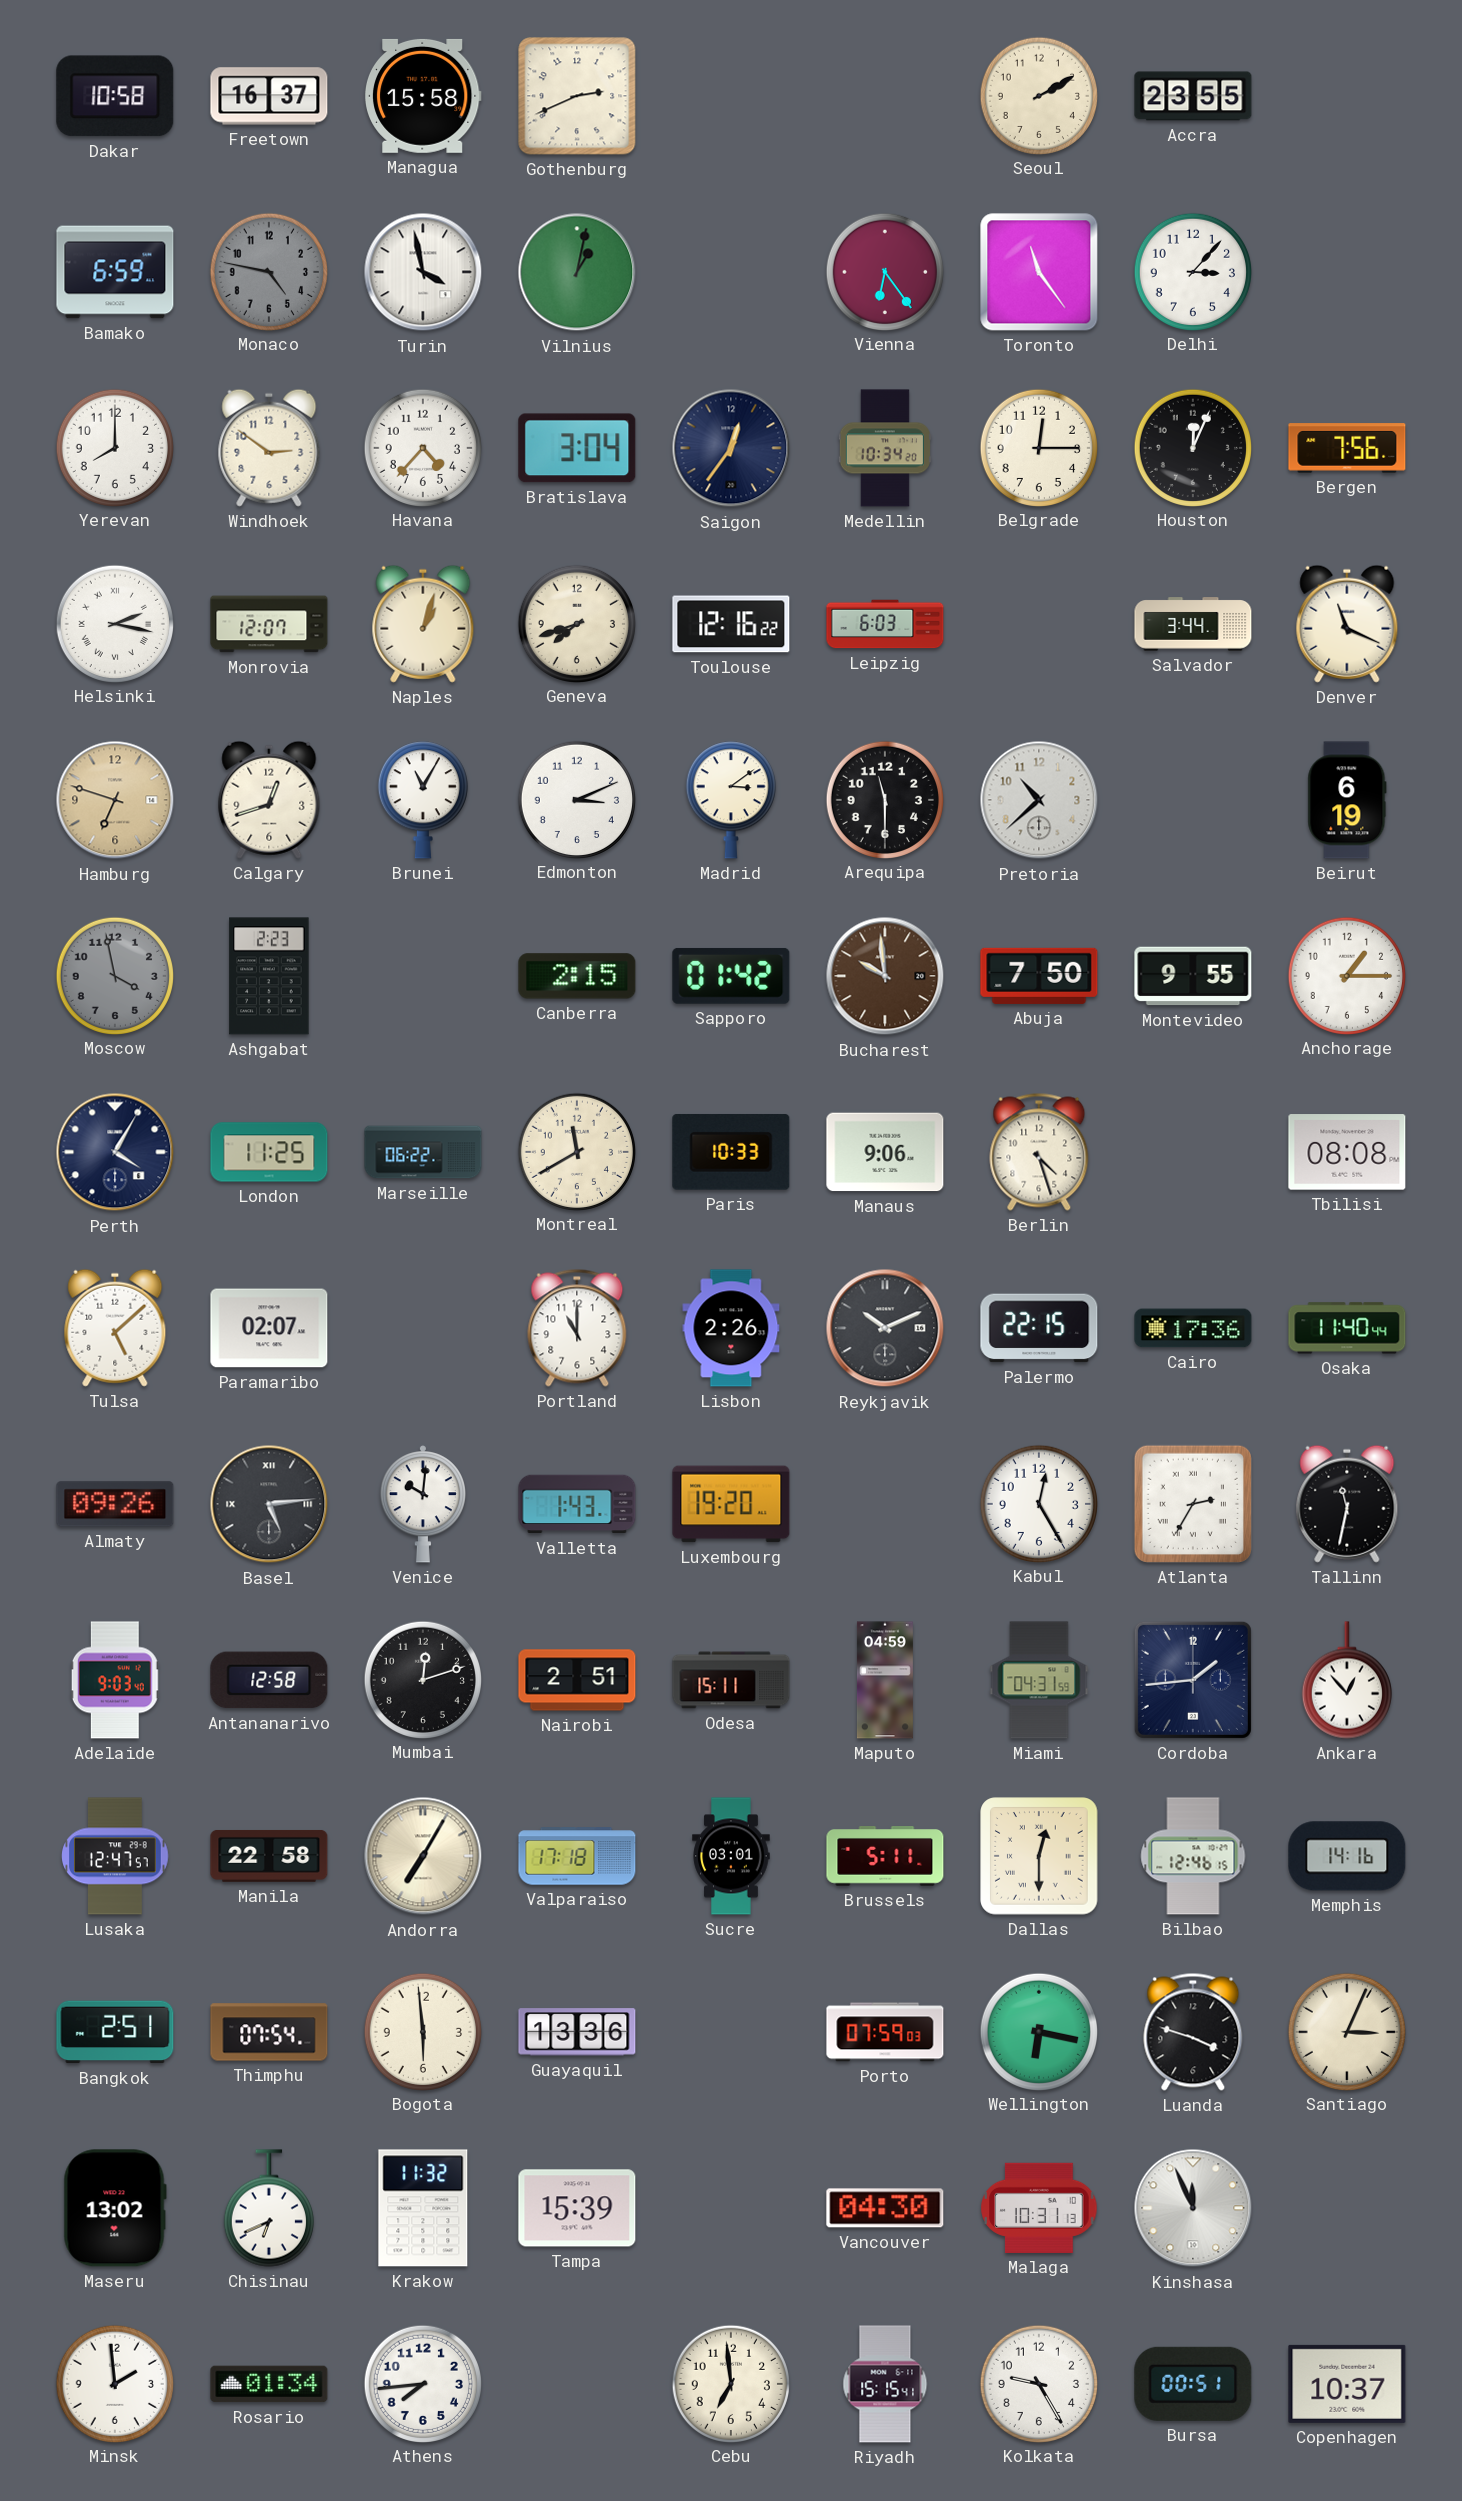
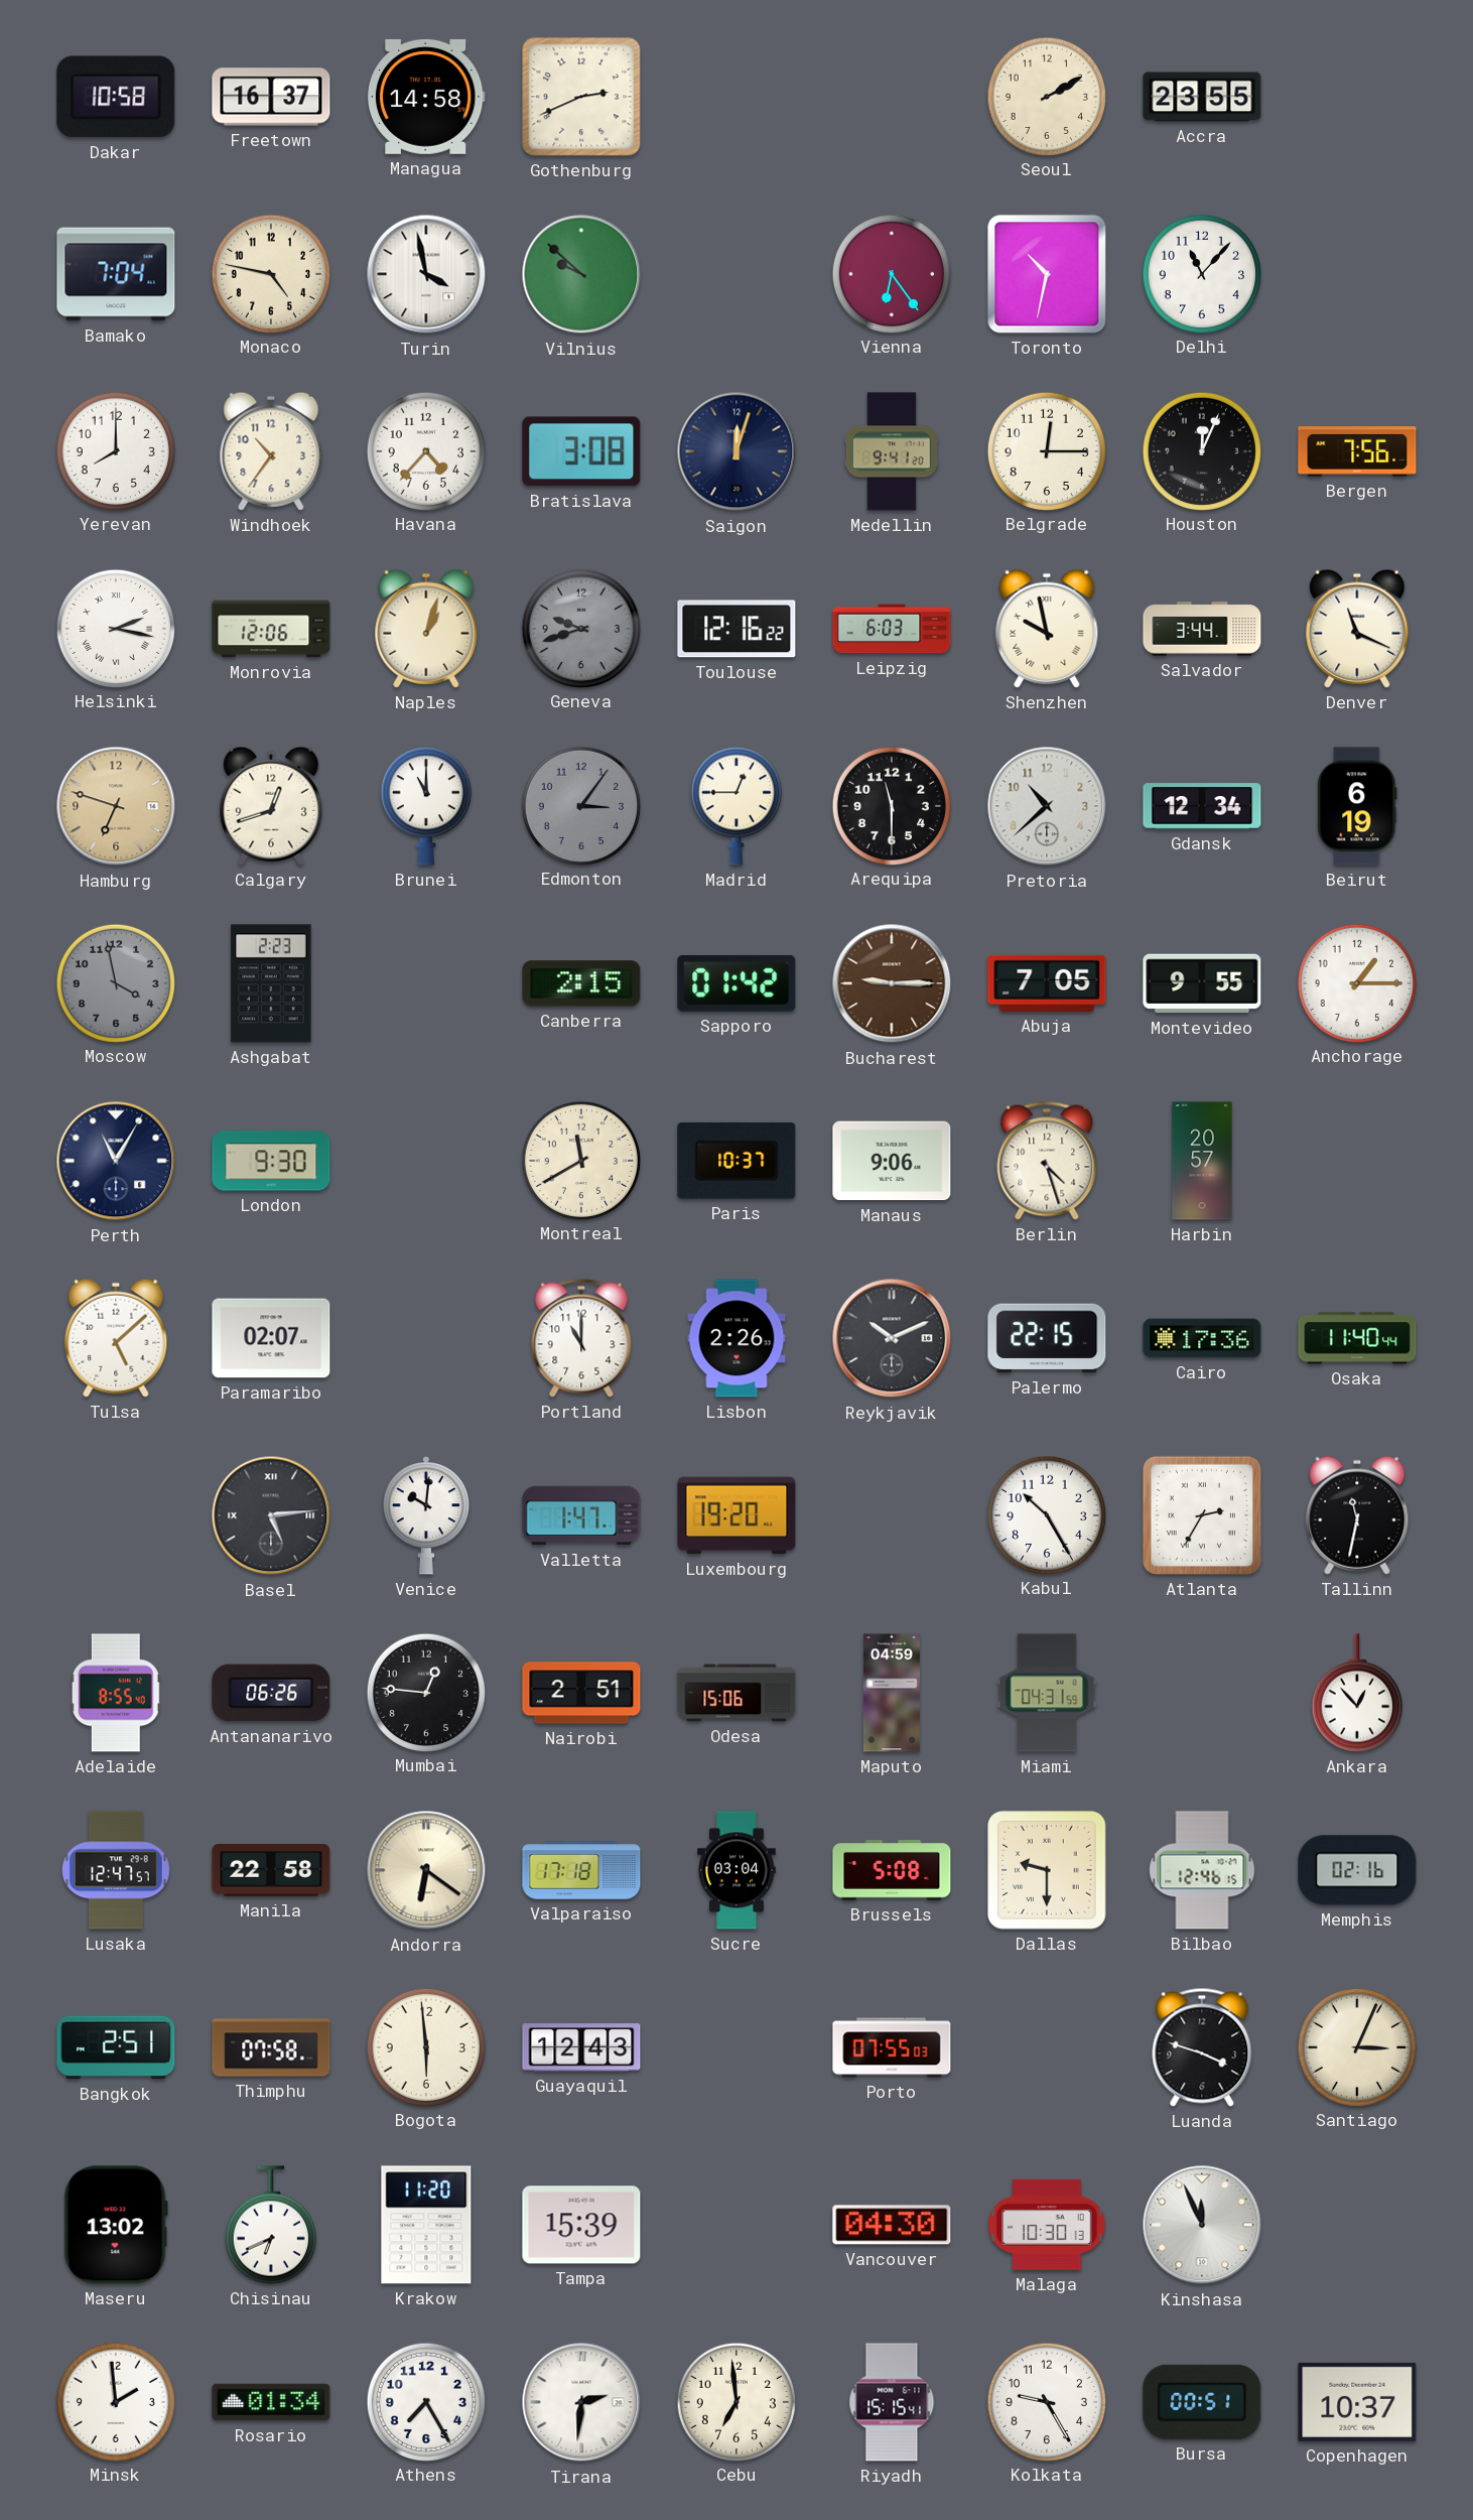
Managua: 15:58 -> 14:58
Bamako: 6:59 -> 7:04
Monaco dial: grey -> cream
Vilnius: 1:02 -> 9:52
Toronto: 11:24 -> 10:32
Delhi: 3:07 -> 11:07
Windhoek: 2:51 -> 10:36
Bratislava: 3:04 -> 3:08
Saigon: 12:36 -> 12:03
Medellin: 10:34 -> 9:41
Monrovia: 12:07 -> 12:06
Geneva: 7:42 -> 9:42
Geneva dial: cream -> grey
Shenzhen: none -> 9:58
Brunei: 11:05 -> 11:00
Edmonton: 3:11 -> 3:06
Edmonton dial: white -> grey
Madrid: 3:09 -> 12:45
Gdansk: none -> 12:34
Bucharest: 9:59 -> 9:15
Abuja: 7:50 -> 7:05
Perth: 4:05 -> 11:05
London: 11:25 -> 9:30
Marseille: 06:22 -> none
Paris: 10:33 -> 10:37
Harbin: none -> 20:57
Tbilisi: 08:08 -> none
Almaty: 09:26 -> none
Valletta: 1:43 -> 1:47
Kabul: 12:25 -> 10:25
Adelaide: 9:03 -> 8:55
Antananarivo: 12:58 -> 06:26
Mumbai: 12:12 -> 12:46
Odesa: 15:11 -> 15:06
Cordoba: 1:44 -> none
Andorra: 7:05 -> 6:21
Sucre: 03:01 -> 03:04
Brussels: 5:11 -> 5:08
Dallas: 12:30 -> 9:30
Memphis: 14:16 -> 02:16
Thimphu: 07:54 -> 07:58
Guayaquil: 13:36 -> 12:43
Porto: 07:59 -> 07:55
Wellington: 6:17 -> none
Krakow: 11:32 -> 11:20
Malaga: 10:31 -> 10:30
Athens: 7:44 -> 7:25
Tirana: none -> 2:31
